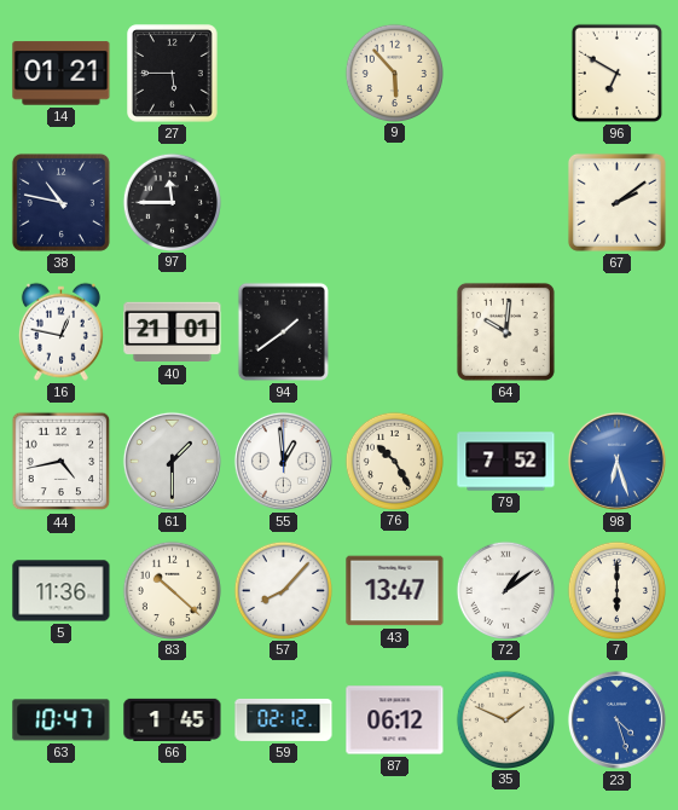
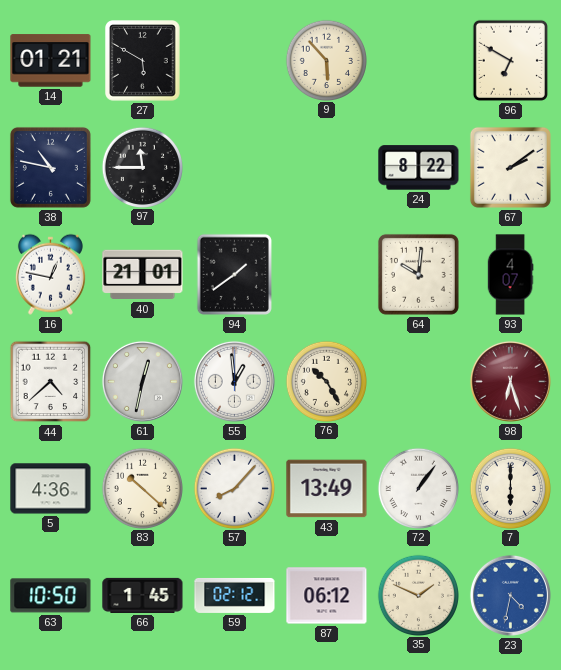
27: 5:45 -> 5:50
24: none -> 8:22
93: none -> 4:07
44: 4:43 -> 4:38
61: 1:30 -> 12:32
79: 7:52 -> none
98 dial: blue -> burgundy
5: 11:36 -> 4:36
43: 13:47 -> 13:49
72: 1:09 -> 1:06
63: 10:47 -> 10:50
23: 4:27 -> 4:32
